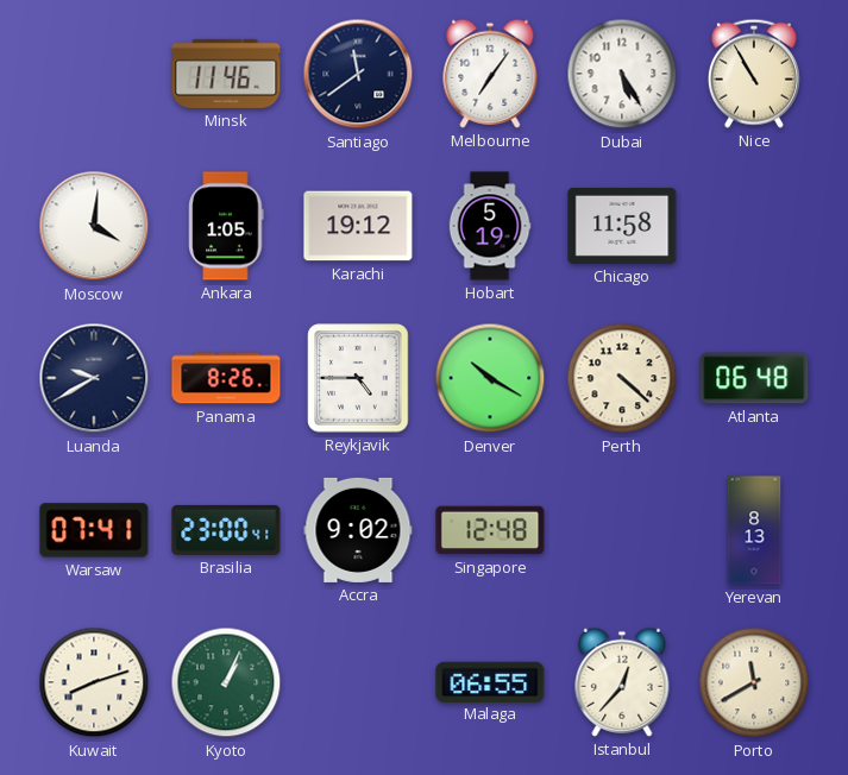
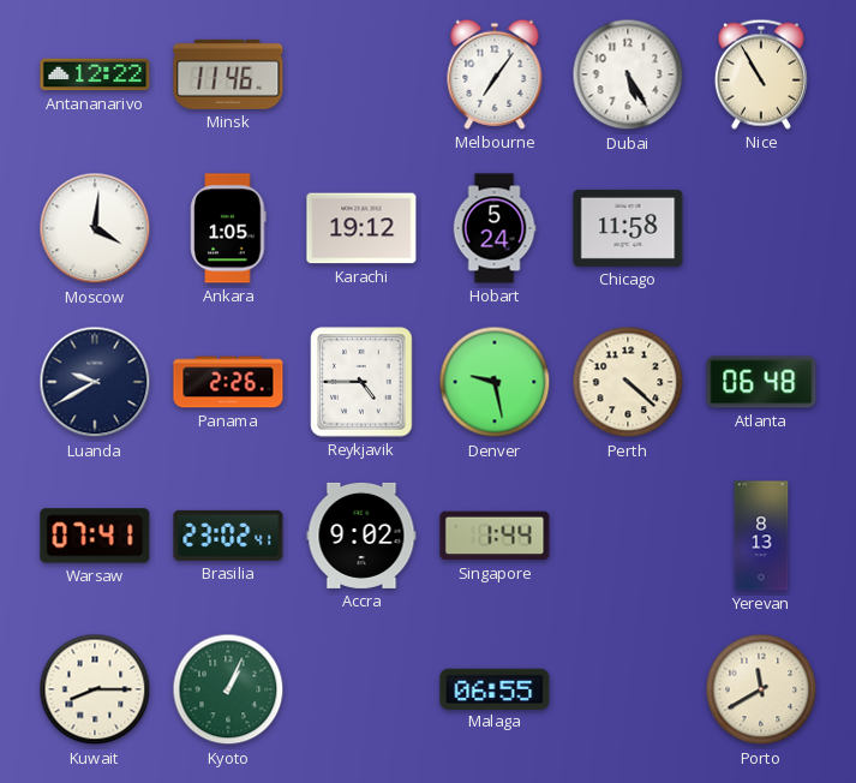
Antananarivo: none -> 12:22
Santiago: 11:39 -> none
Hobart: 5:19 -> 5:24
Panama: 8:26 -> 2:26
Denver: 10:20 -> 9:28
Brasilia: 23:00 -> 23:02
Singapore: 12:48 -> 1:44
Kuwait: 8:12 -> 8:15
Istanbul: 12:37 -> none
